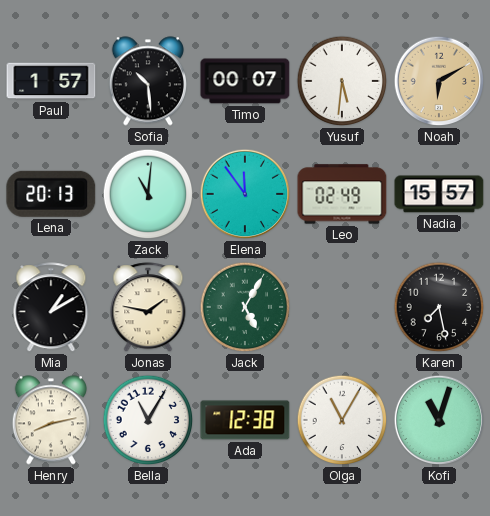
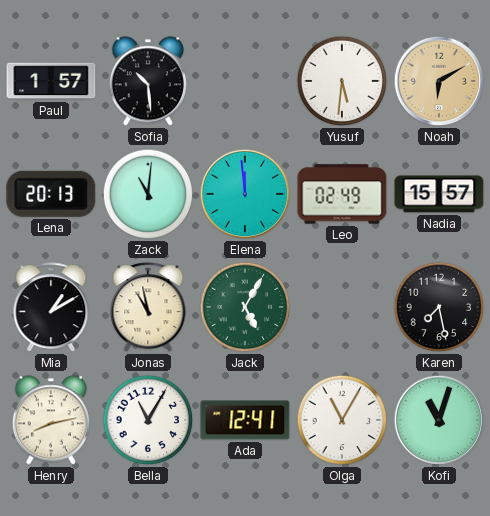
Timo: 00:07 -> none
Elena: 11:54 -> 11:59
Jonas: 1:47 -> 10:58
Ada: 12:38 -> 12:41
